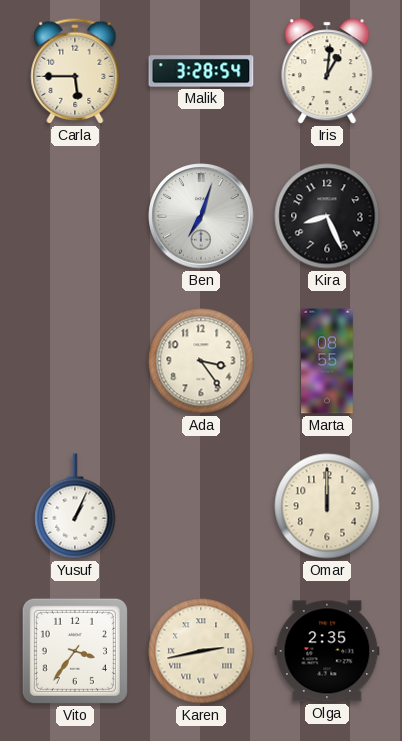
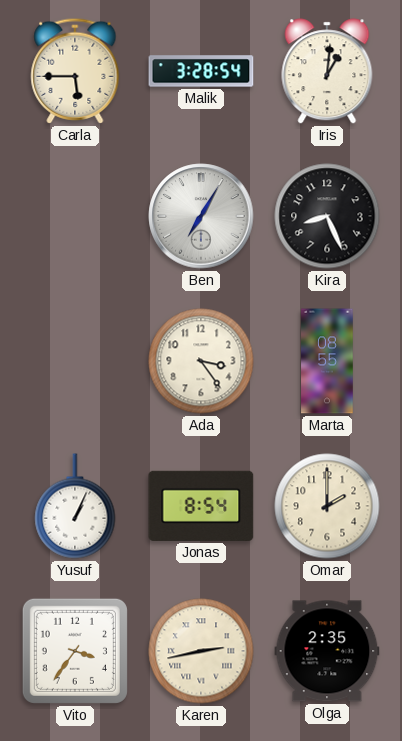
Ben: 7:03 -> 7:05
Jonas: none -> 8:54
Omar: 12:00 -> 2:00
